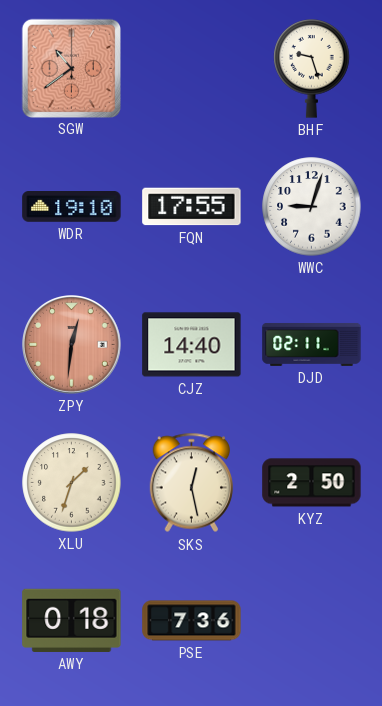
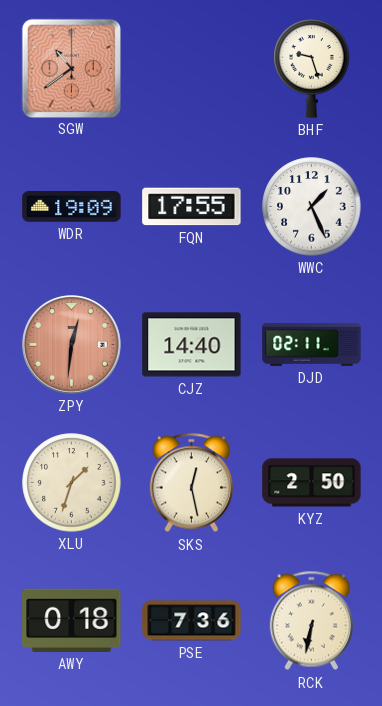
WDR: 19:10 -> 19:09
WWC: 9:03 -> 1:26
RCK: none -> 6:32
